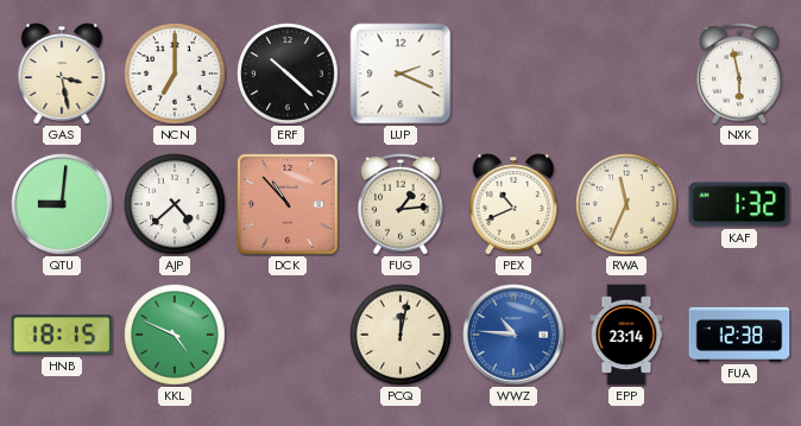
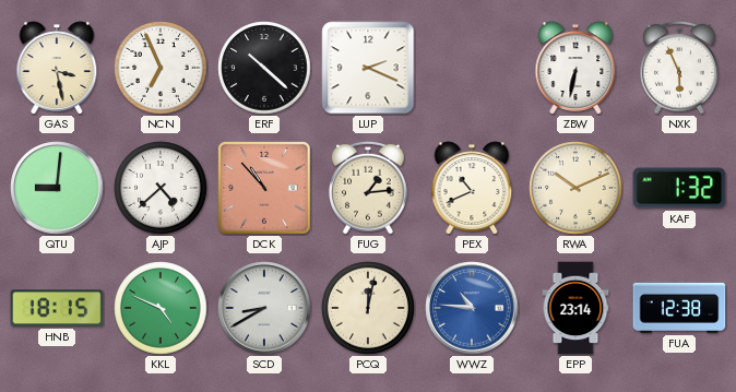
NCN: 7:00 -> 6:56
ZBW: none -> 6:32
NXK: 5:58 -> 5:56
RWA: 11:34 -> 10:11
SCD: none -> 8:40
